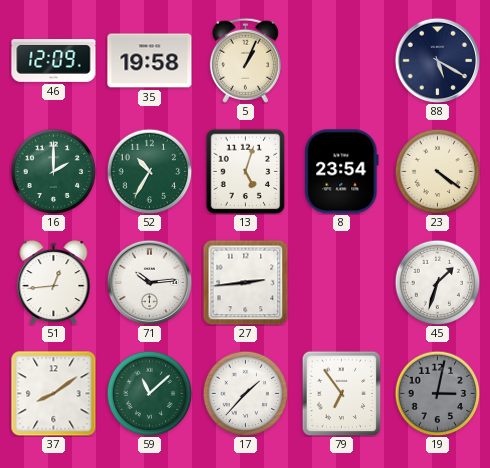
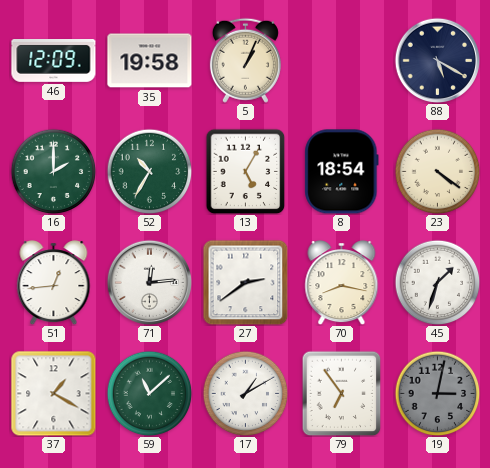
13: 5:03 -> 5:05
8: 23:54 -> 18:54
71: 10:14 -> 12:14
27: 2:44 -> 2:39
70: none -> 8:17
37: 8:09 -> 1:20
17: 1:37 -> 1:10
